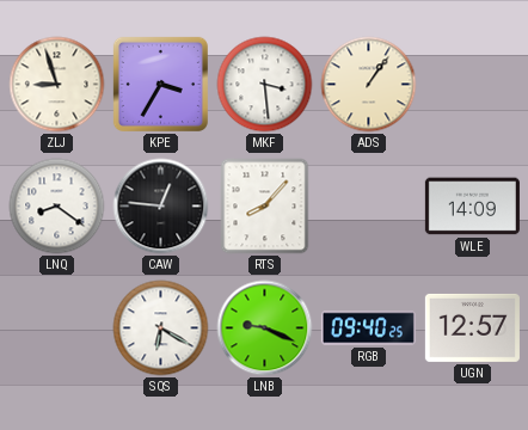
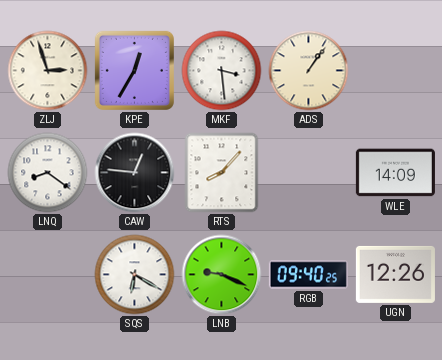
ZLJ: 8:57 -> 2:57
KPE: 3:35 -> 12:35
UGN: 12:57 -> 12:26
